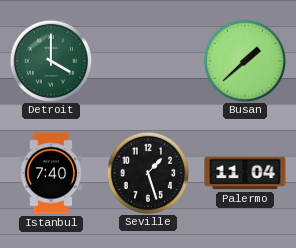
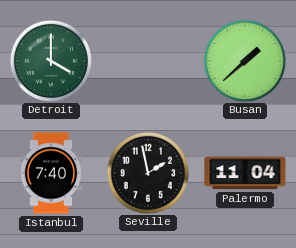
Seville: 1:27 -> 1:58
